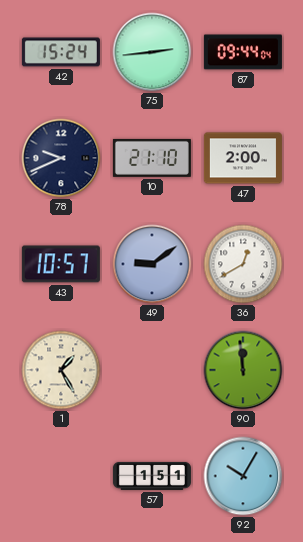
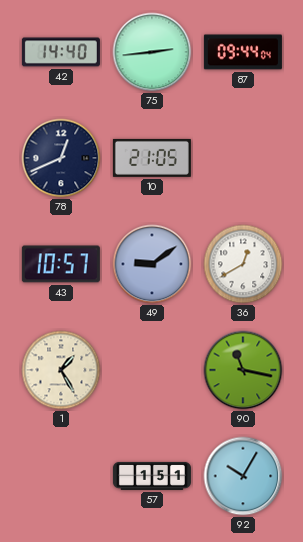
42: 15:24 -> 14:40
78: 9:41 -> 12:41
10: 21:10 -> 21:05
47: 2:00 -> none
90: 11:59 -> 11:17
